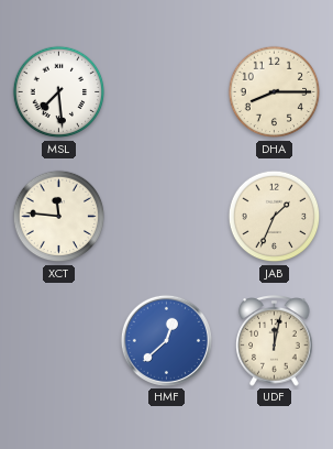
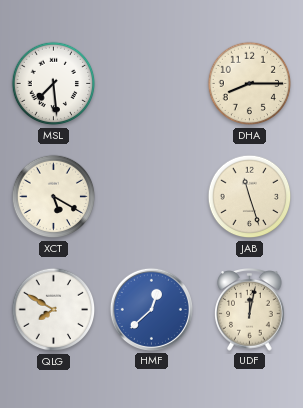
XCT: 11:46 -> 5:20
JAB: 1:34 -> 11:27
QLG: none -> 7:50
